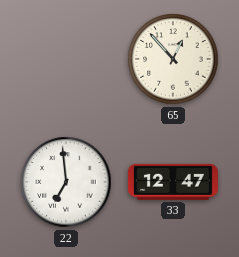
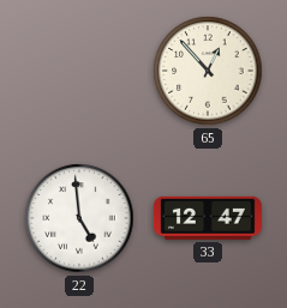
22: 6:59 -> 4:59
